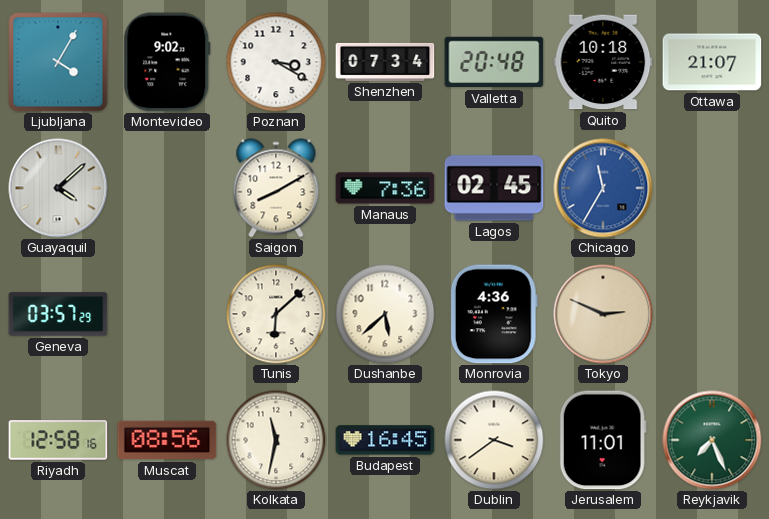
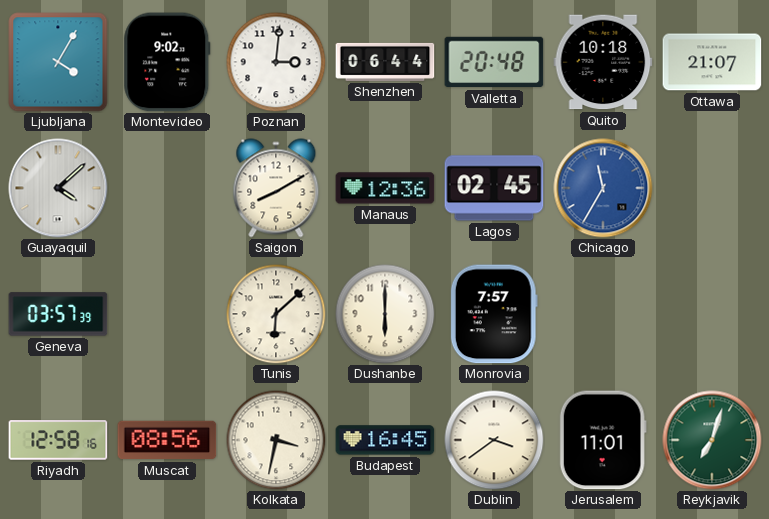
Poznan: 3:20 -> 3:01
Shenzhen: 07:34 -> 06:44
Manaus: 7:36 -> 12:36
Geneva: 03:57:29 -> 03:57:39
Dushanbe: 5:38 -> 6:00
Monrovia: 4:36 -> 7:57
Tokyo: 2:49 -> none
Kolkata: 11:32 -> 3:32
Reykjavik: 7:26 -> 7:03
